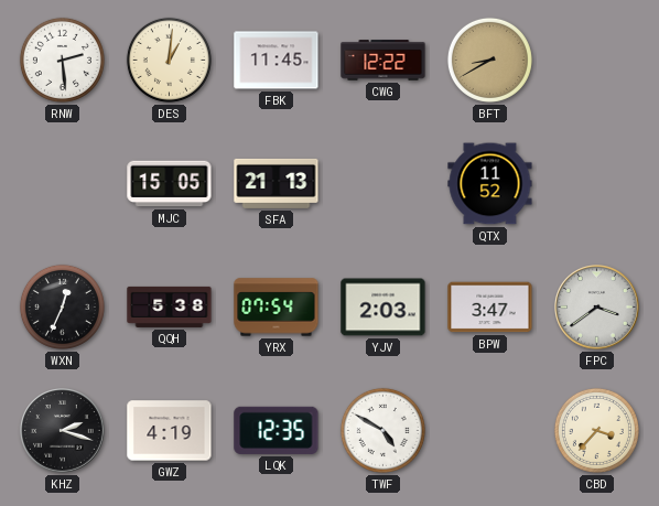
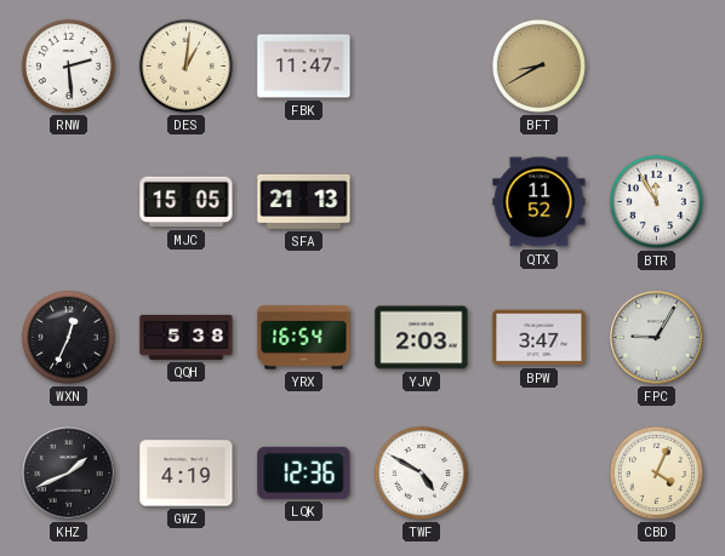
FBK: 11:45 -> 11:47
CWG: 12:22 -> none
BTR: none -> 11:55
YRX: 07:54 -> 16:54
FPC: 3:39 -> 9:05
KHZ: 2:18 -> 1:41
LQK: 12:35 -> 12:36
CBD: 3:37 -> 4:04
